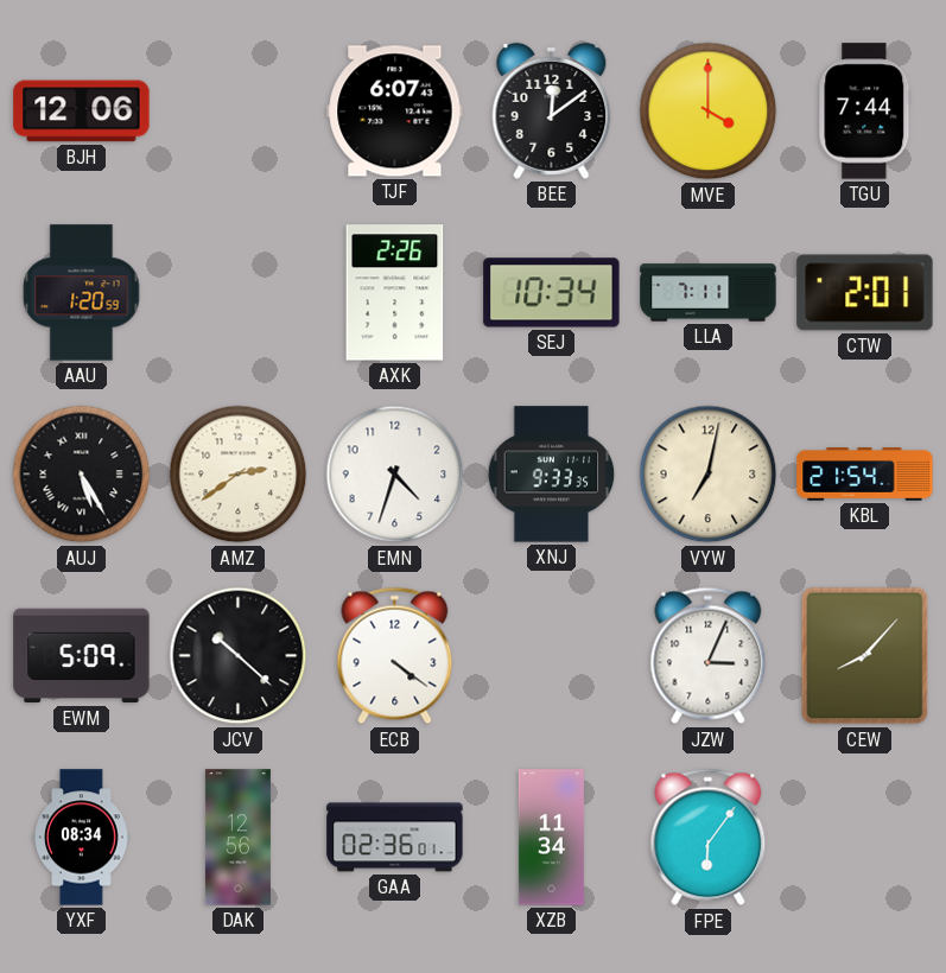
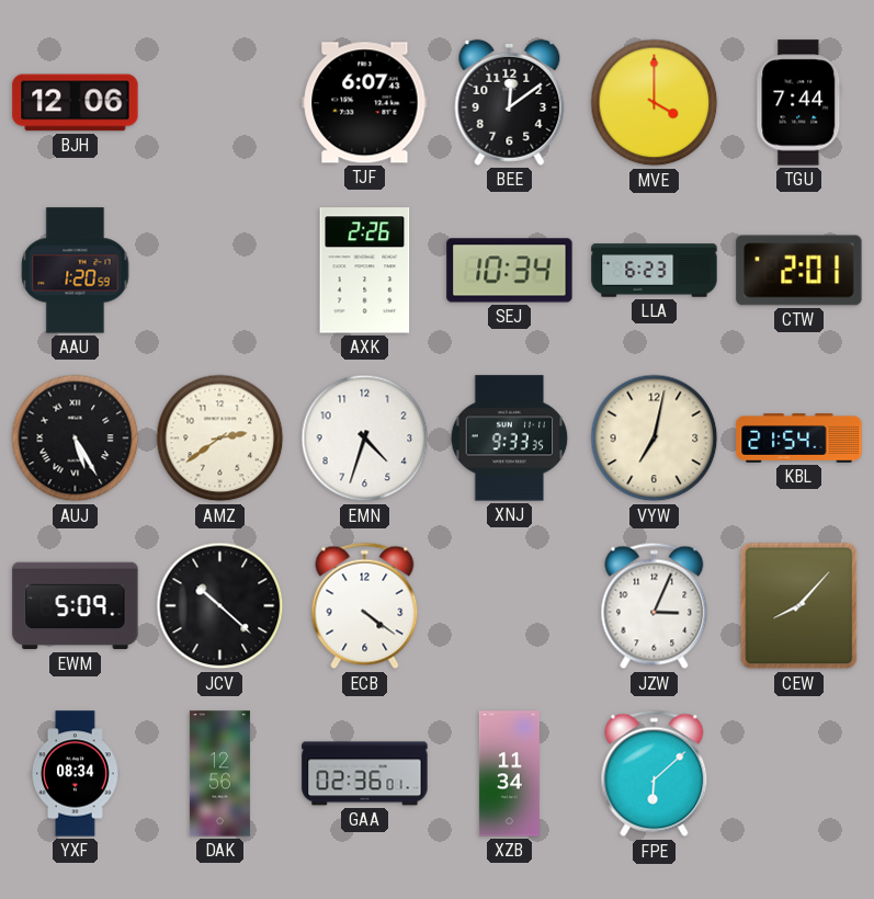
LLA: 7:11 -> 6:23
FPE: 6:06 -> 6:08
